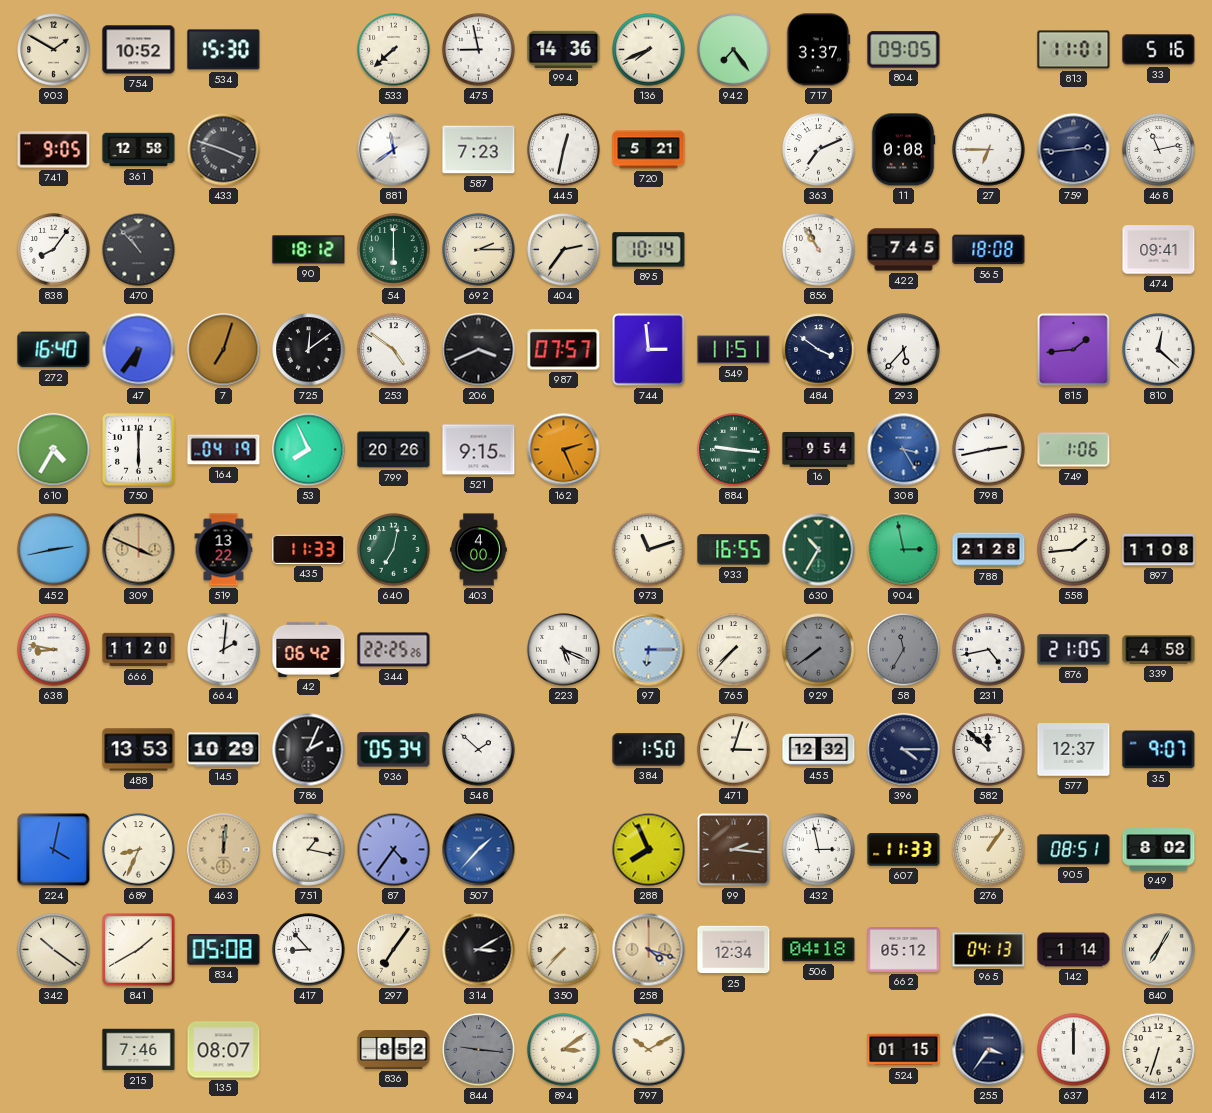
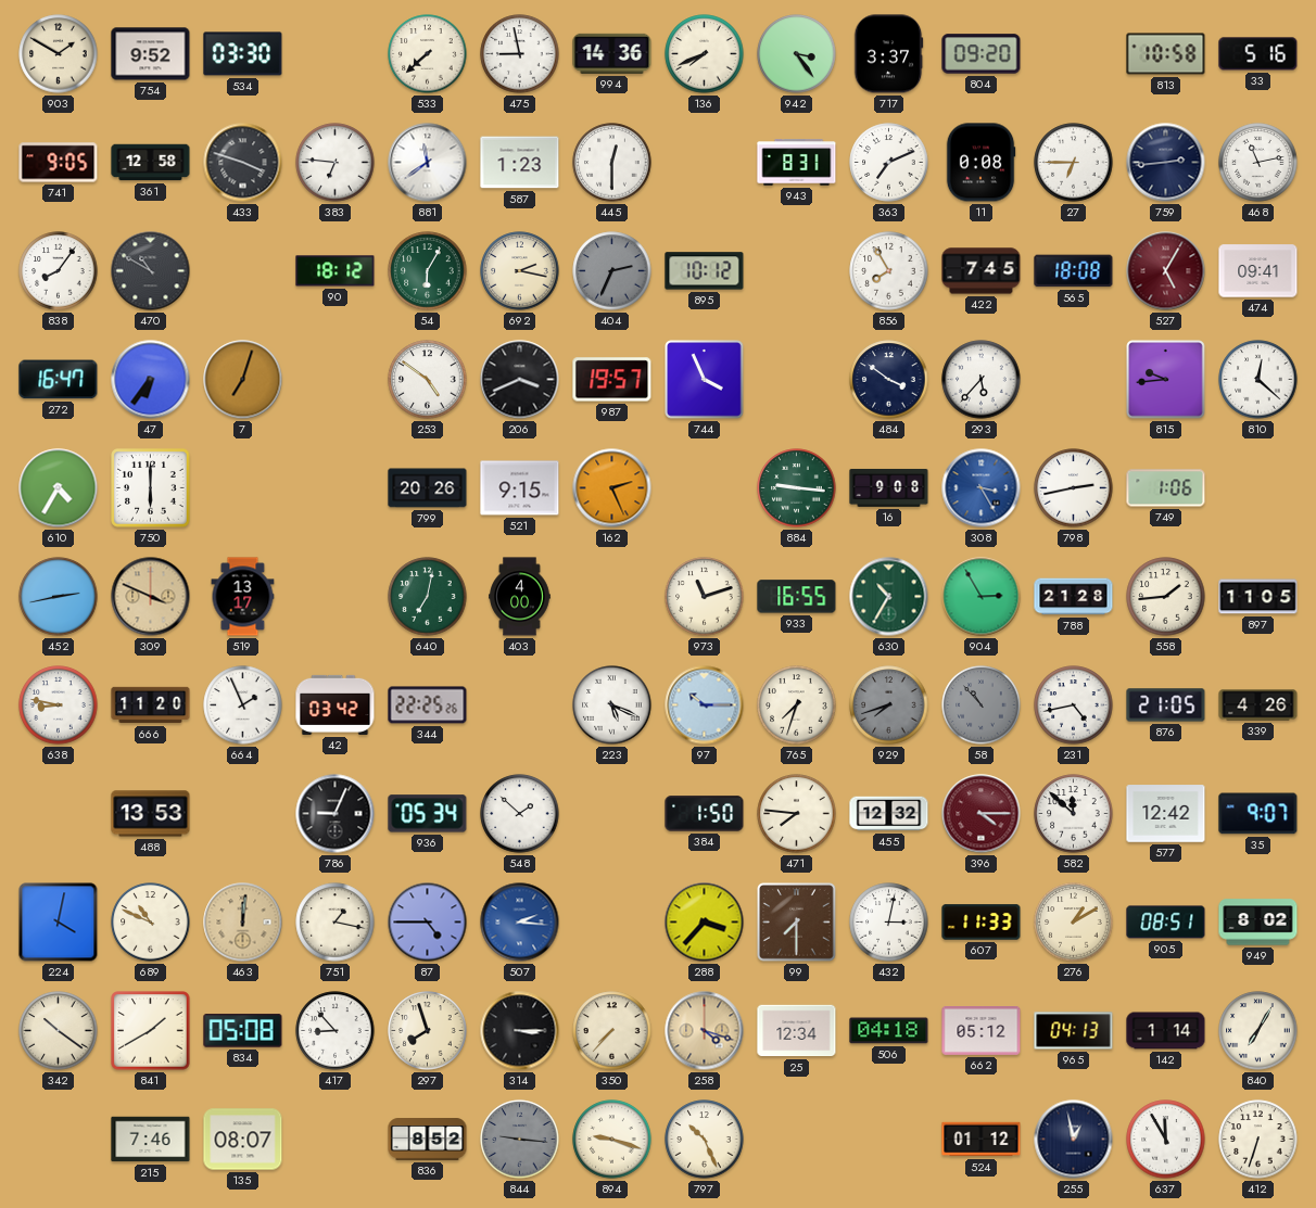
754: 10:52 -> 9:52
534: 15:30 -> 03:30
942: 7:24 -> 3:24
804: 09:05 -> 09:20
813: 11:01 -> 10:58
383: none -> 6:46
587: 7:23 -> 1:23
445: 12:32 -> 12:30
720: 5:21 -> none
943: none -> 8:31
470: 10:53 -> 10:50
54: 6:00 -> 6:05
692: 2:15 -> 2:17
404: 2:36 -> 2:34
404 dial: cream -> grey
895: 10:14 -> 10:12
856: 10:55 -> 7:55
527: none -> 5:05
272: 16:40 -> 16:47
725: 12:09 -> none
987: 07:57 -> 19:57
744: 2:59 -> 3:56
549: 11:51 -> none
815: 1:44 -> 9:44
164: 04:19 -> none
53: 7:56 -> none
16: 9:54 -> 9:08
519: 13:22 -> 13:17
435: 11:33 -> none
904: 2:58 -> 2:55
897: 11:08 -> 11:05
664: 2:01 -> 1:56
42: 06:42 -> 03:42
97: 6:15 -> 10:15
765: 7:37 -> 7:33
929: 7:39 -> 7:42
58: 11:35 -> 10:53
339: 4:58 -> 4:26
145: 10:29 -> none
786: 2:04 -> 9:04
471: 3:03 -> 7:46
396 dial: navy -> burgundy
577: 12:37 -> 12:42
689: 8:34 -> 10:49
87: 4:36 -> 4:45
507: 1:37 -> 2:16
288: 7:56 -> 3:37
99: 2:16 -> 7:30
432: 2:58 -> 3:02
276: 1:06 -> 1:10
297: 7:06 -> 7:57
314: 3:10 -> 3:15
894: 3:09 -> 9:18
797: 10:10 -> 10:26
524: 01:15 -> 01:12
255: 3:36 -> 12:58
637: 12:00 -> 11:55
